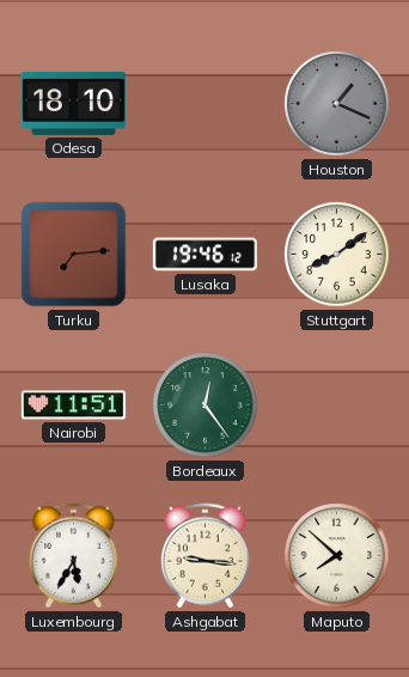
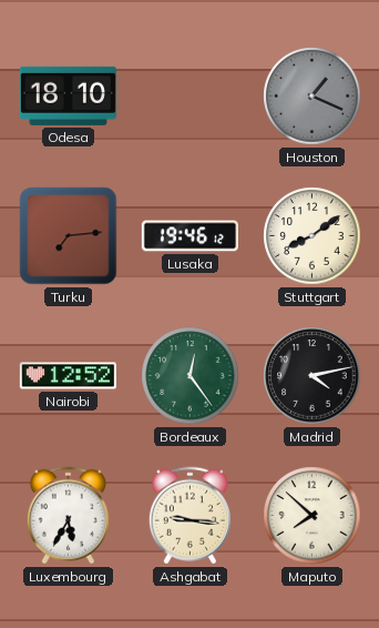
Nairobi: 11:51 -> 12:52
Madrid: none -> 4:13
